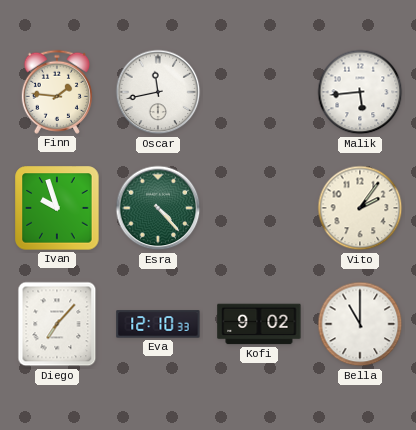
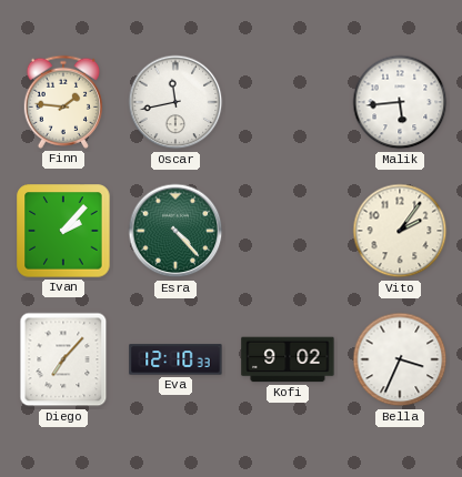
Ivan: 9:57 -> 2:07
Bella: 11:00 -> 3:34
